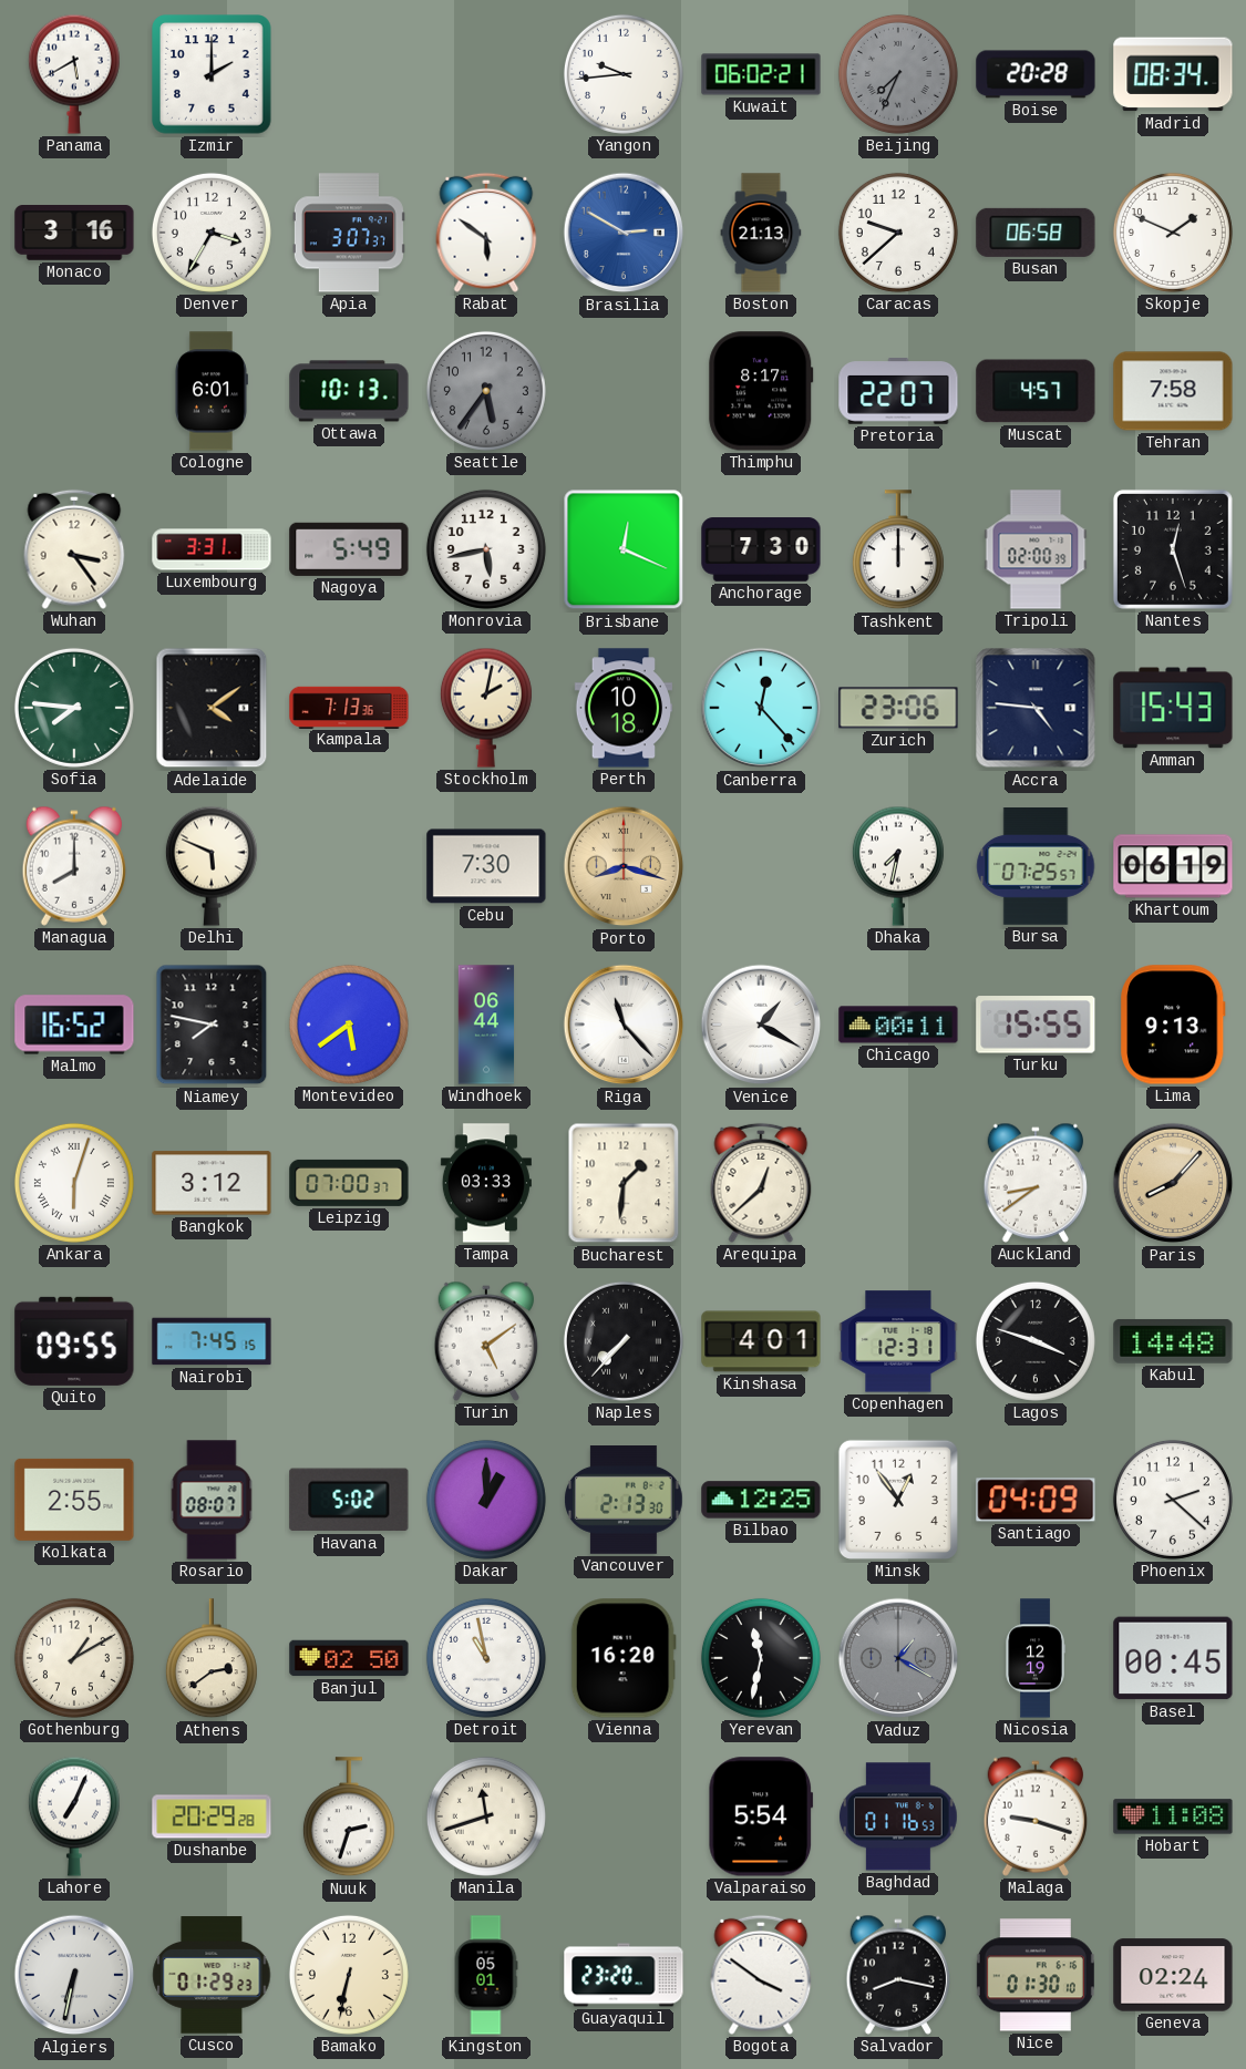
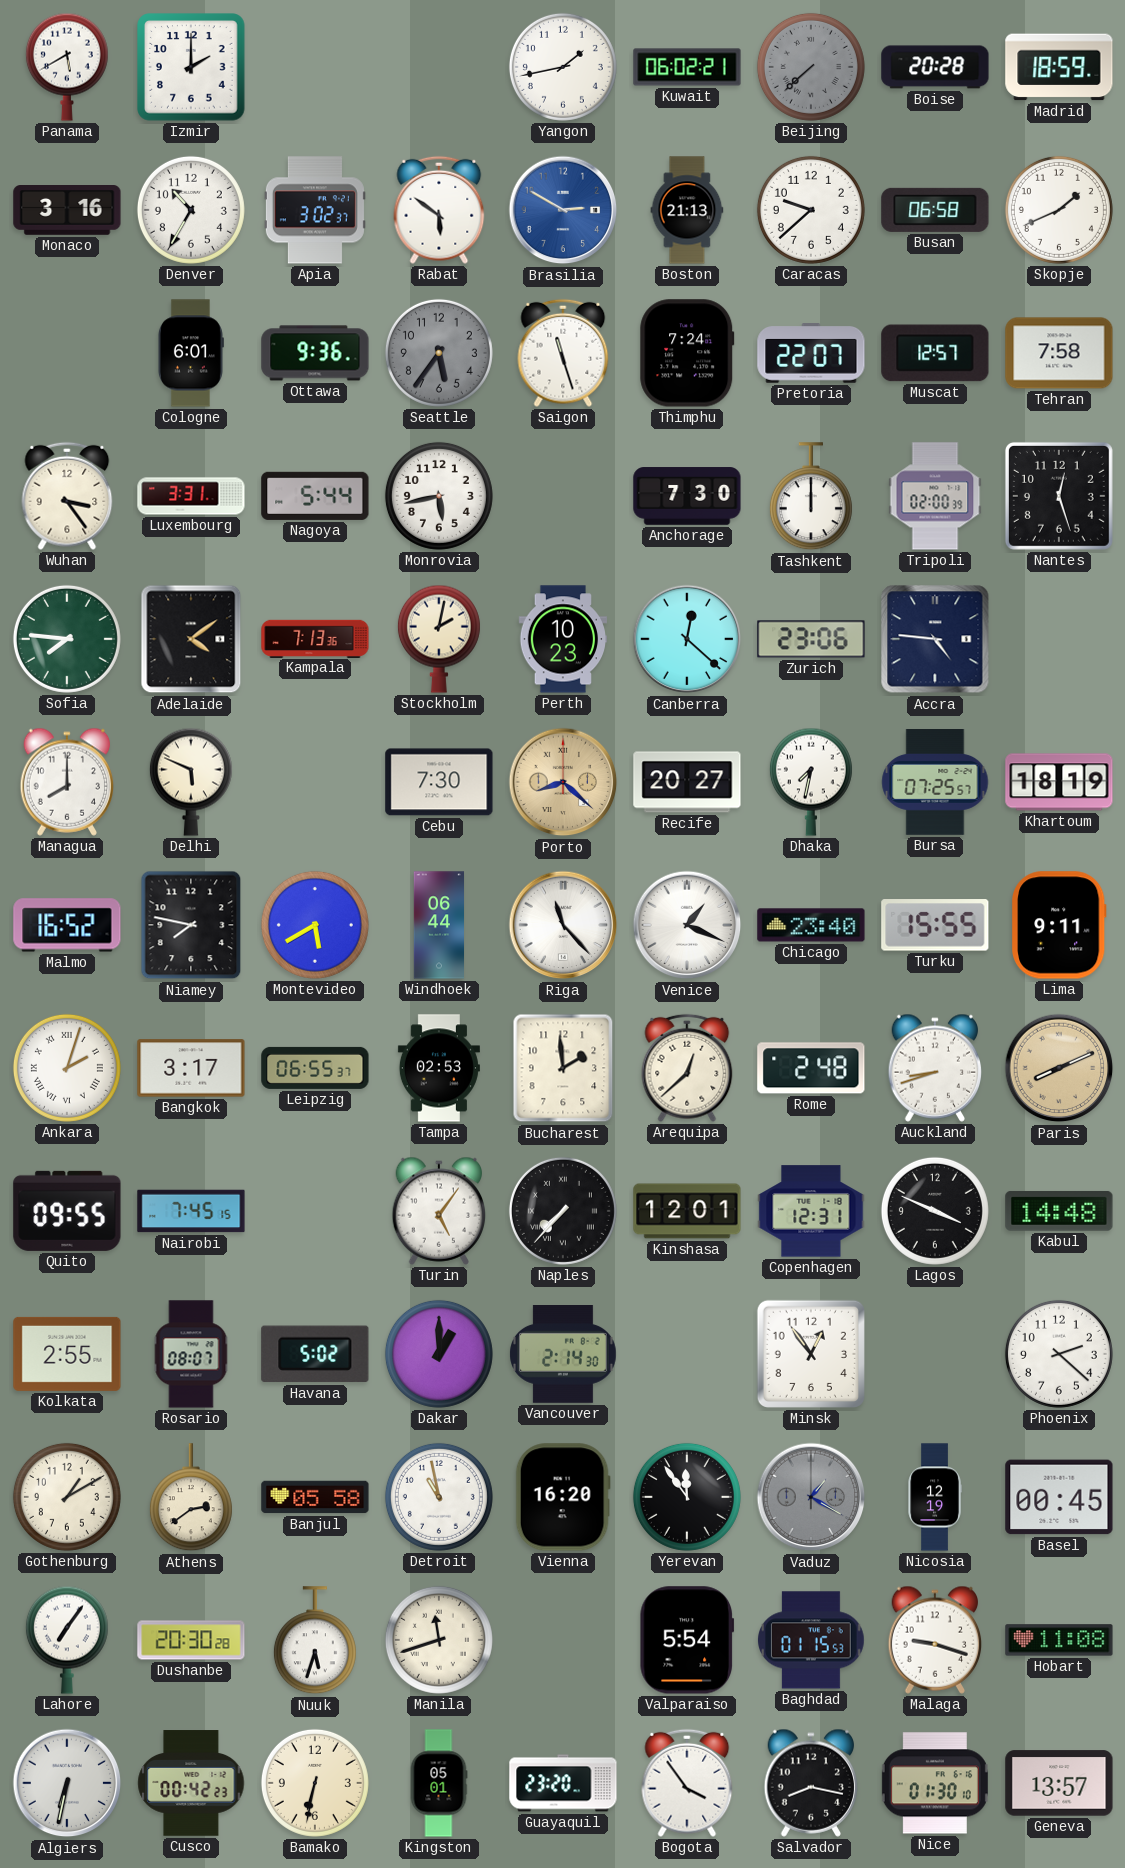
Yangon: 9:44 -> 1:43
Beijing: 7:34 -> 7:38
Madrid: 08:34 -> 18:59
Denver: 3:35 -> 10:35
Apia: 3:07 -> 3:02
Skopje: 1:49 -> 1:41
Ottawa: 10:13 -> 9:36
Saigon: none -> 11:27
Thimphu: 8:17 -> 7:24
Muscat: 4:57 -> 12:57
Nagoya: 5:49 -> 5:44
Brisbane: 12:19 -> none
Perth: 10:18 -> 10:23
Canberra: 12:23 -> 12:22
Amman: 15:43 -> none
Porto: 8:18 -> 8:22
Recife: none -> 20:27
Khartoum: 06:19 -> 18:19
Montevideo: 5:39 -> 5:40
Venice: 1:20 -> 1:19
Chicago: 00:11 -> 23:40
Lima: 9:13 -> 9:11
Ankara: 6:03 -> 2:03
Bangkok: 3:12 -> 3:17
Leipzig: 07:00 -> 06:55
Tampa: 03:33 -> 02:53
Bucharest: 1:31 -> 1:59
Rome: none -> 2:48
Auckland: 8:39 -> 8:42
Paris: 8:07 -> 8:11
Turin: 5:09 -> 5:06
Kinshasa: 4:01 -> 12:01
Lagos: 3:48 -> 3:49
Vancouver: 2:13 -> 2:14
Bilbao: 12:25 -> none
Santiago: 04:09 -> none
Banjul: 02:50 -> 05:58
Yerevan: 11:32 -> 11:54
Lahore: 7:04 -> 7:06
Dushanbe: 20:29 -> 20:30
Nuuk: 2:33 -> 5:33
Baghdad: 01:16 -> 01:15
Cusco: 01:29 -> 00:42
Bogota: 3:51 -> 3:54
Geneva: 02:24 -> 13:57
